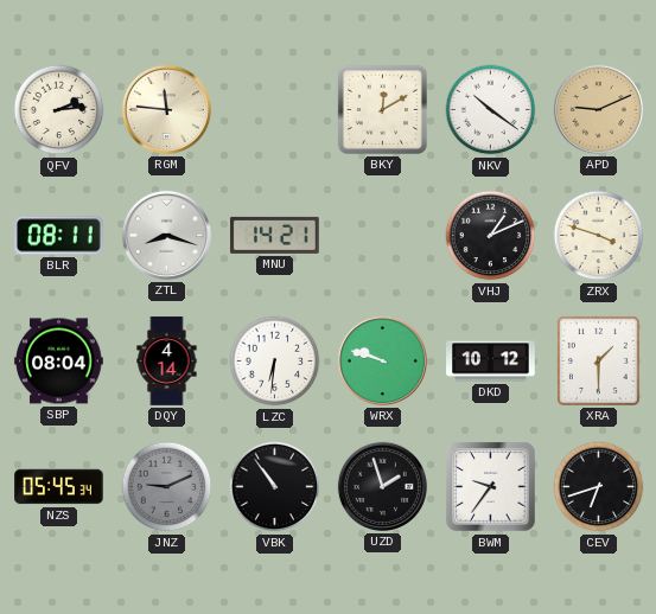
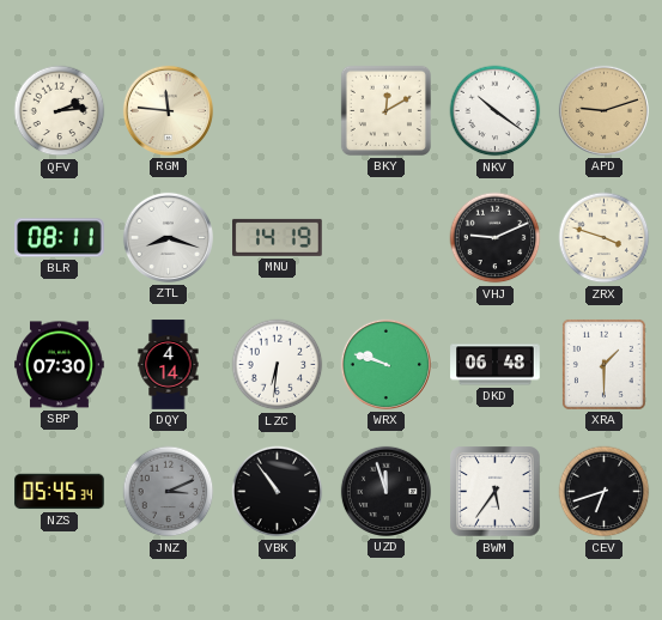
APD: 9:11 -> 9:12
MNU: 14:21 -> 14:19
VHJ: 1:11 -> 9:11
SBP: 08:04 -> 07:30
DKD: 10:12 -> 06:48
JNZ: 9:11 -> 3:11
UZD: 1:57 -> 11:57
BWM: 9:36 -> 5:36
